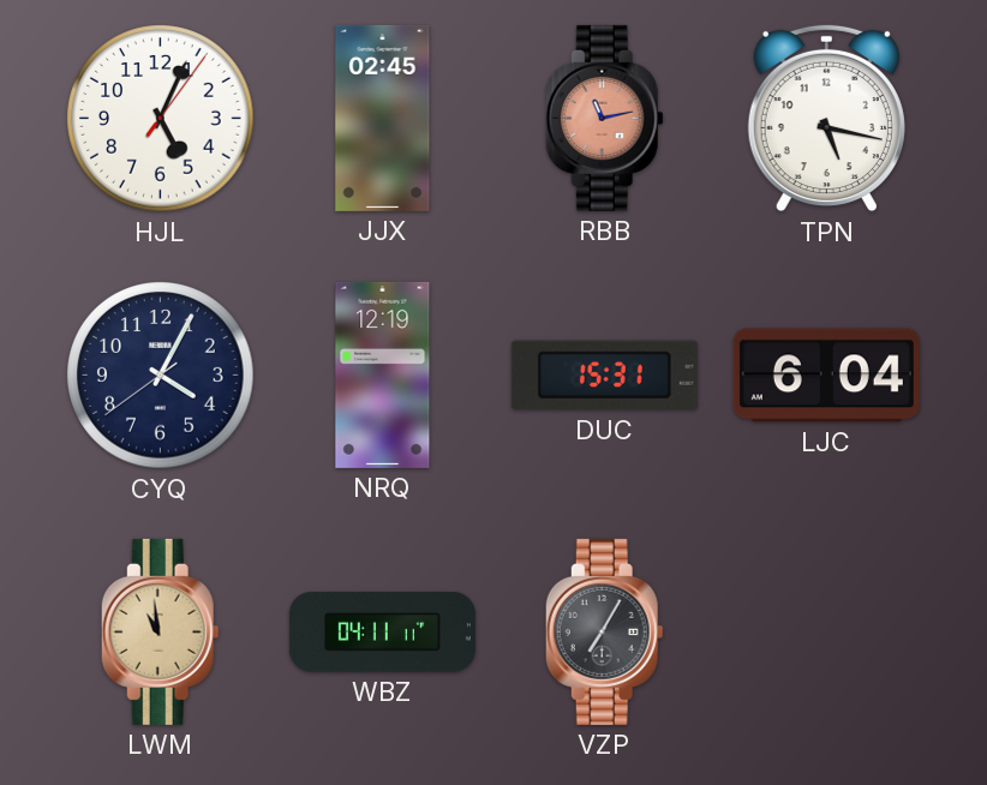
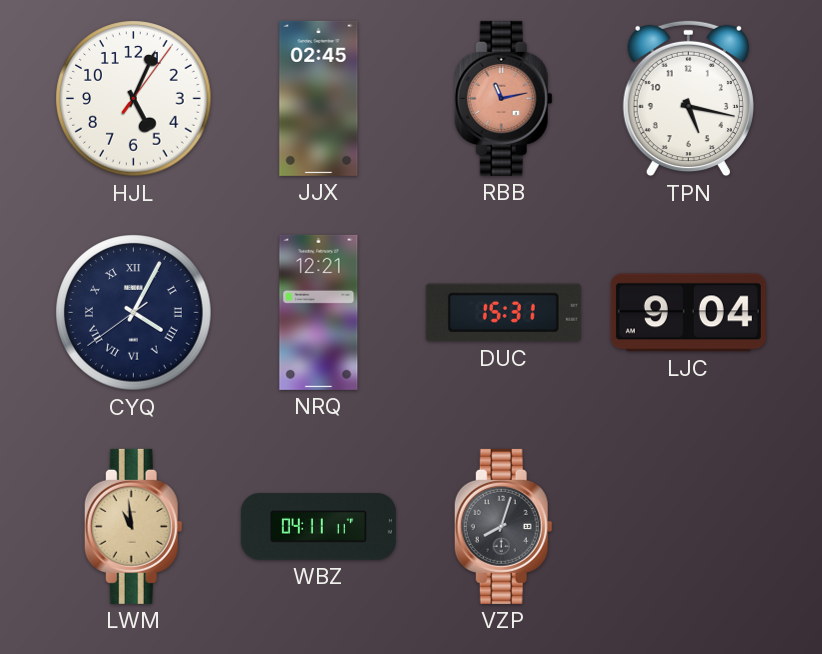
CYQ numerals: Arabic -> Roman
NRQ: 12:19 -> 12:21
LJC: 6:04 -> 9:04
VZP: 7:05 -> 8:03
